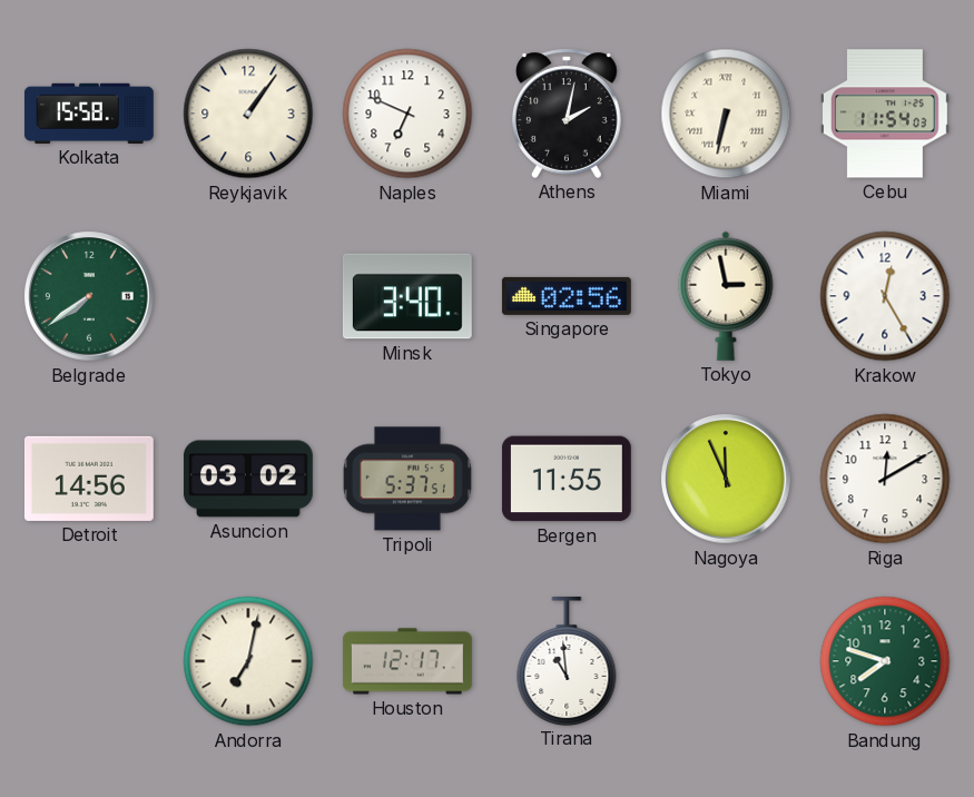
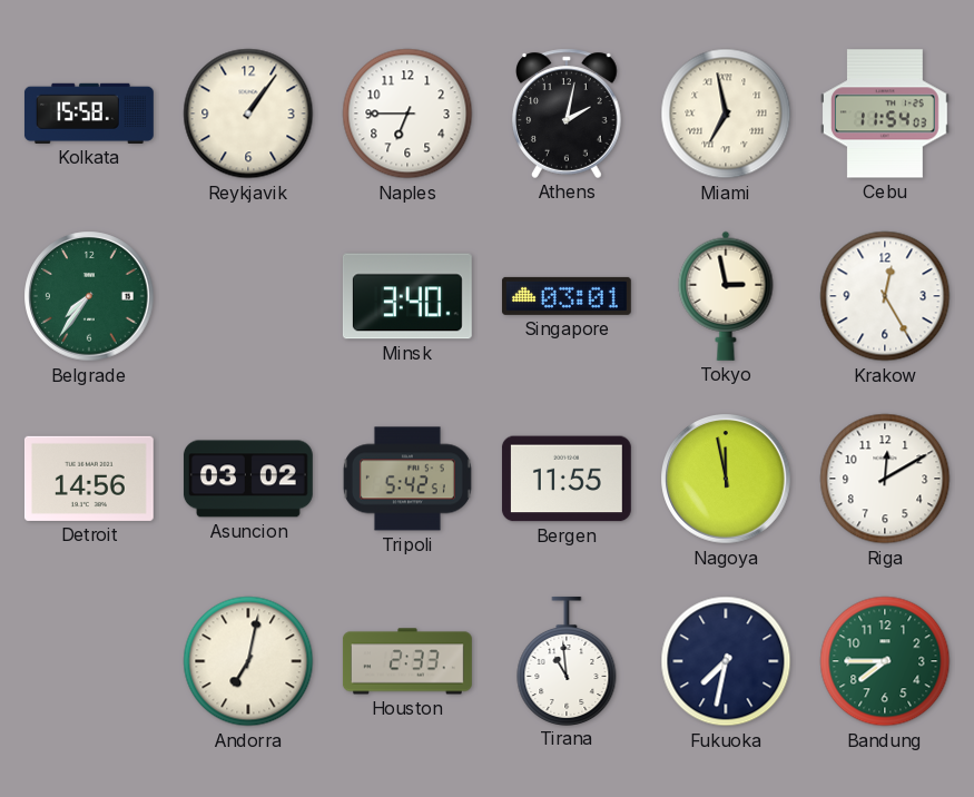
Naples: 6:49 -> 6:45
Miami: 6:32 -> 6:58
Belgrade: 7:39 -> 7:36
Singapore: 02:56 -> 03:01
Tripoli: 5:37 -> 5:42
Nagoya: 11:56 -> 11:58
Houston: 12:17 -> 2:33
Fukuoka: none -> 7:32
Bandung: 7:48 -> 7:45
